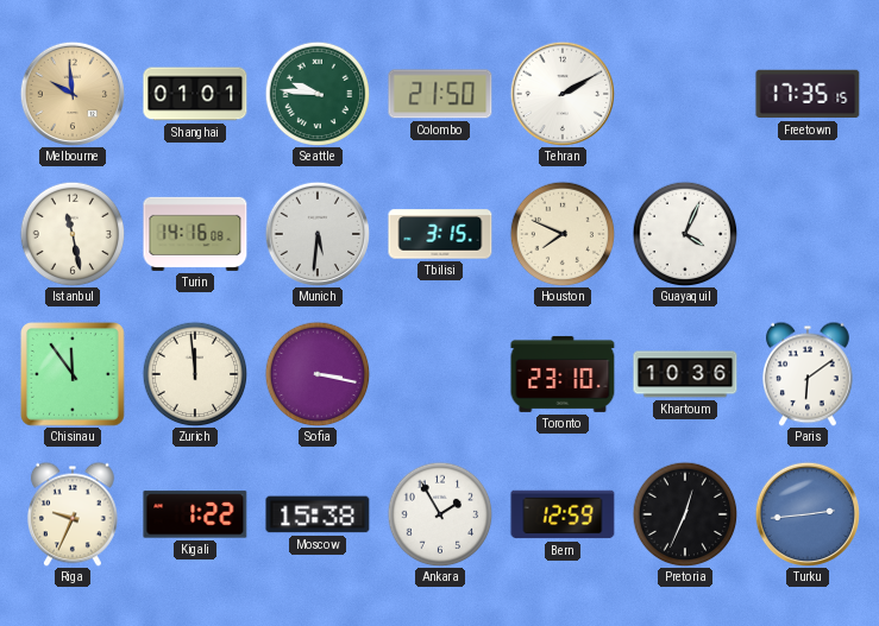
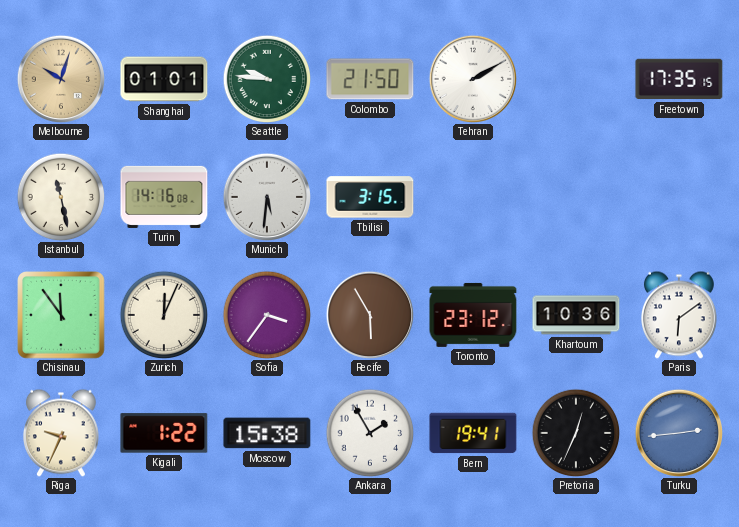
Melbourne: 9:59 -> 10:03
Houston: 7:49 -> none
Guayaquil: 4:04 -> none
Zurich: 11:59 -> 12:04
Sofia: 3:17 -> 3:36
Recife: none -> 5:55
Toronto: 23:10 -> 23:12
Bern: 12:59 -> 19:41
